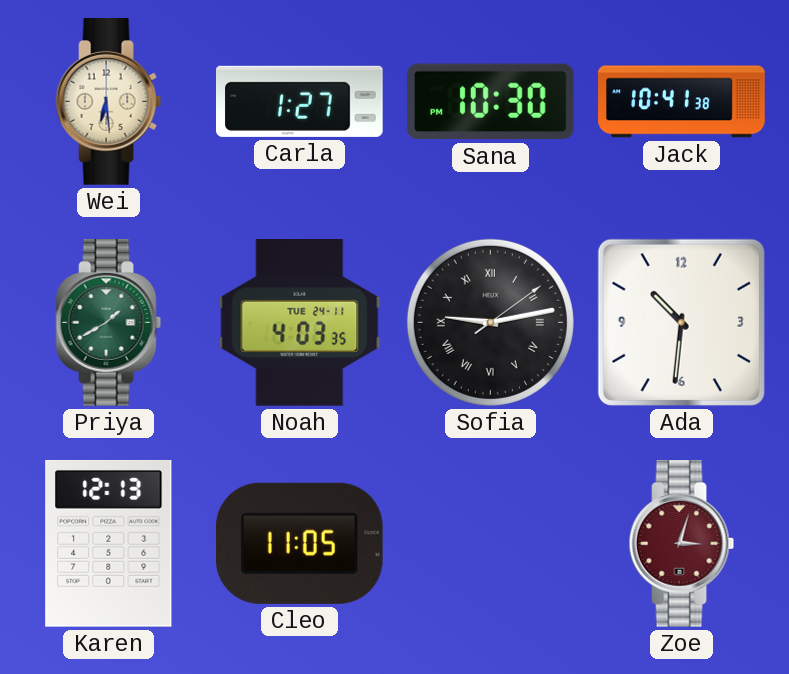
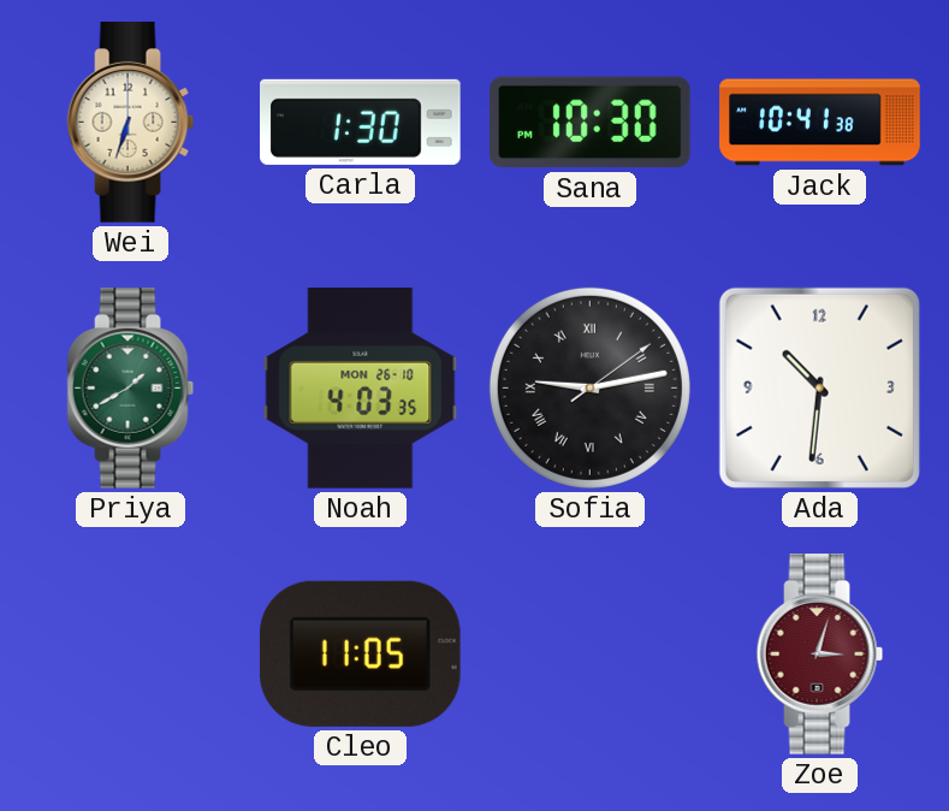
Wei: 6:29 -> 6:33
Carla: 1:27 -> 1:30
Noah date: TUE 24-11 -> MON 26-10
Karen: 12:13 -> none
